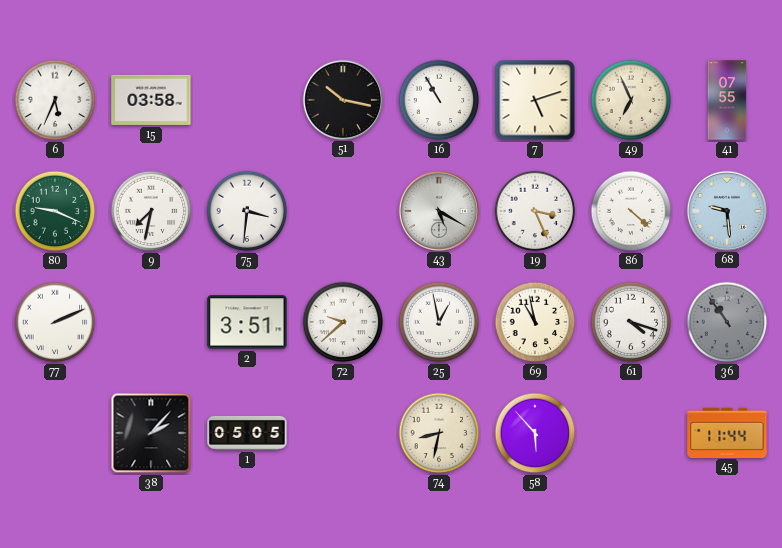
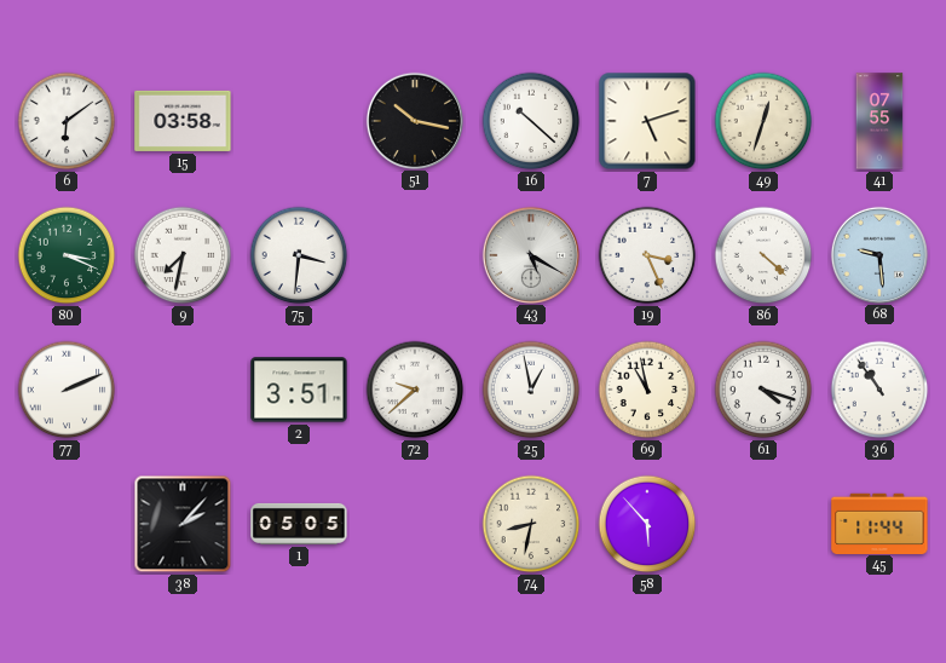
6: 5:34 -> 6:09
16: 10:55 -> 10:22
49: 6:56 -> 12:33
80: 9:19 -> 3:19
36 dial: grey -> white
